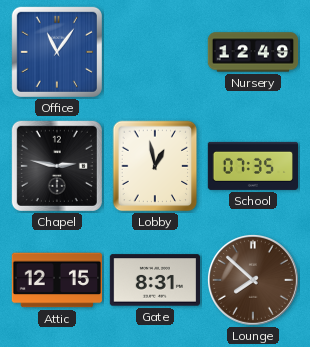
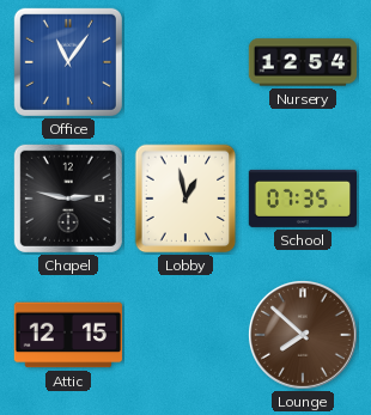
Nursery: 12:49 -> 12:54
Gate: 8:31 -> none
